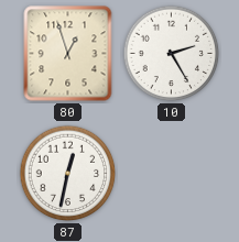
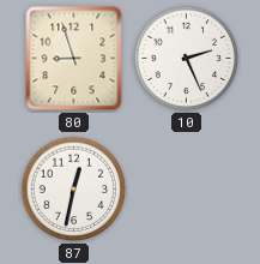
80: 12:57 -> 8:57
10: 2:25 -> 2:26
